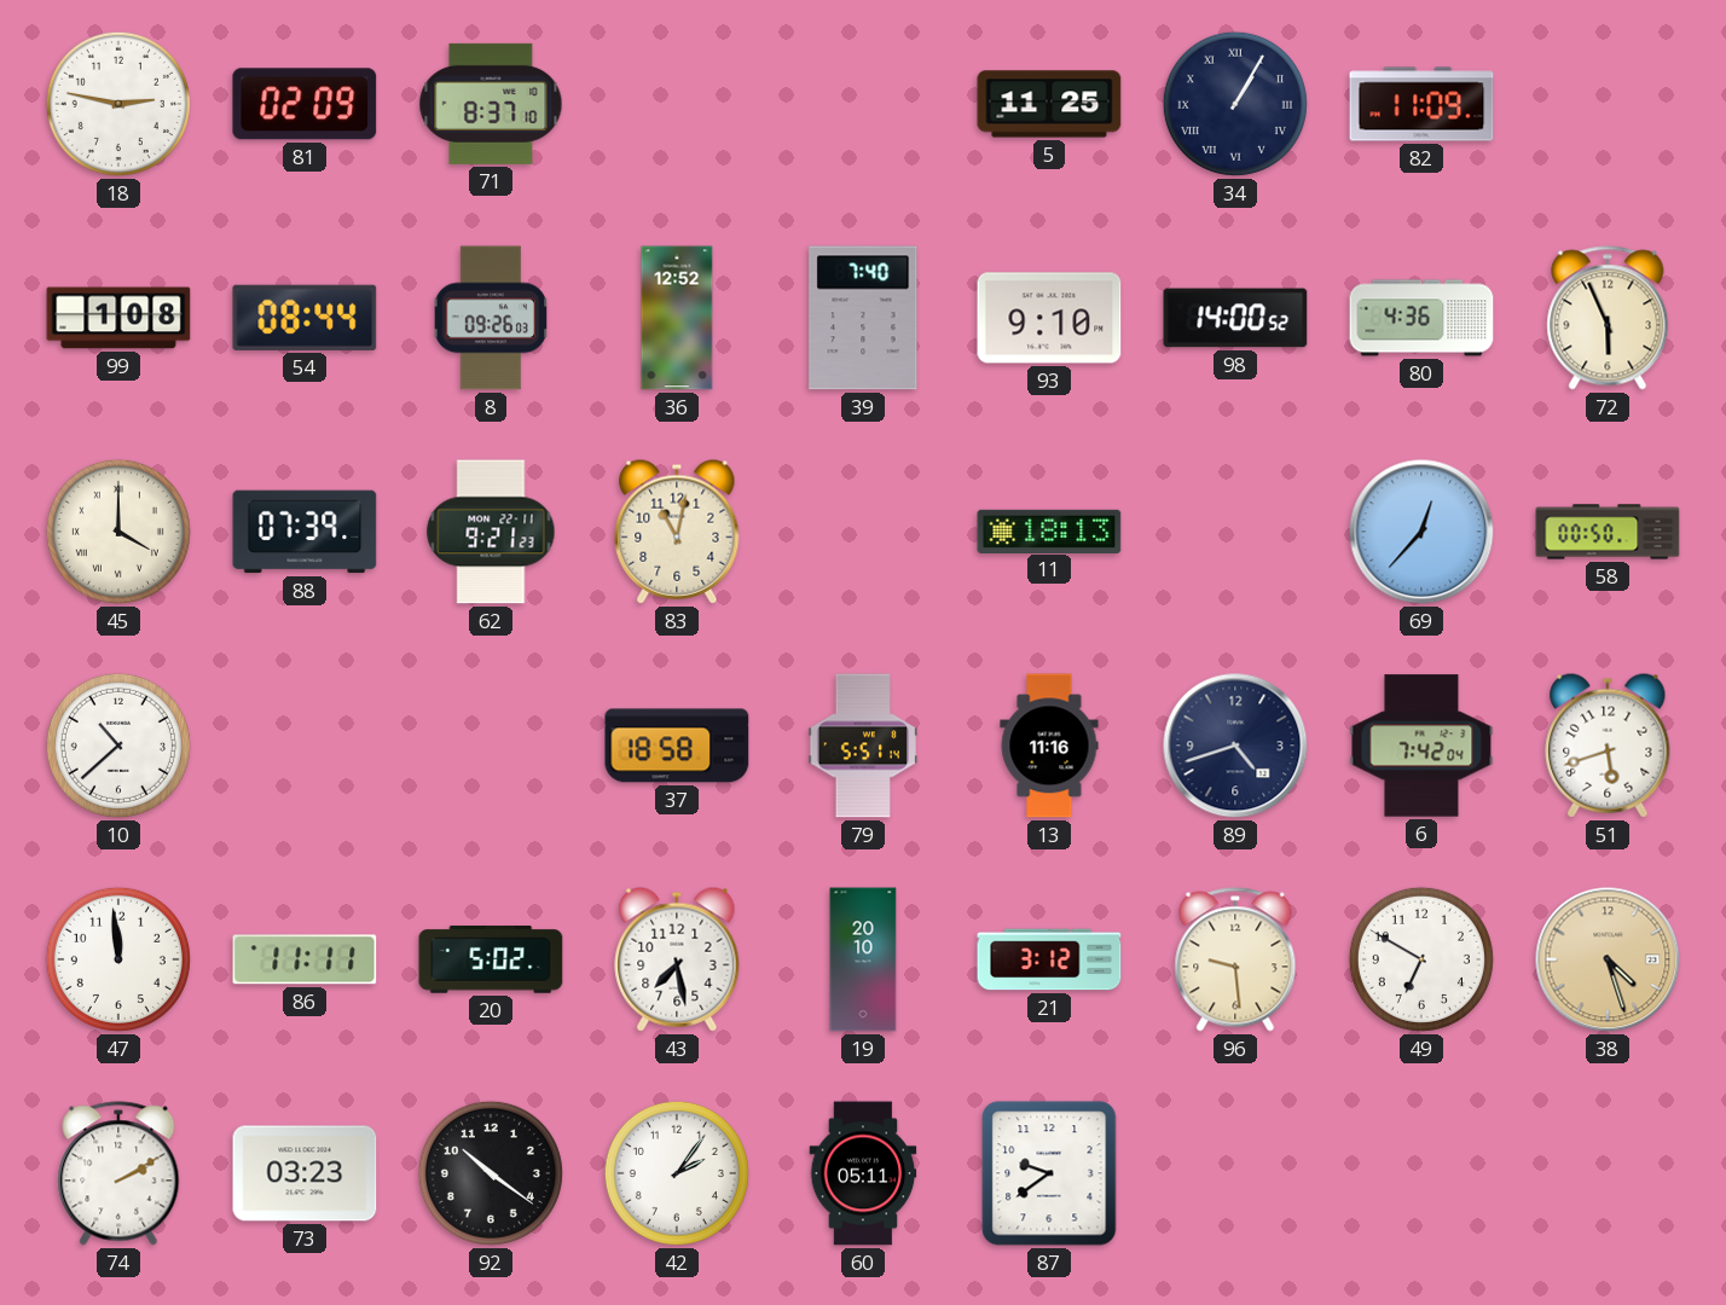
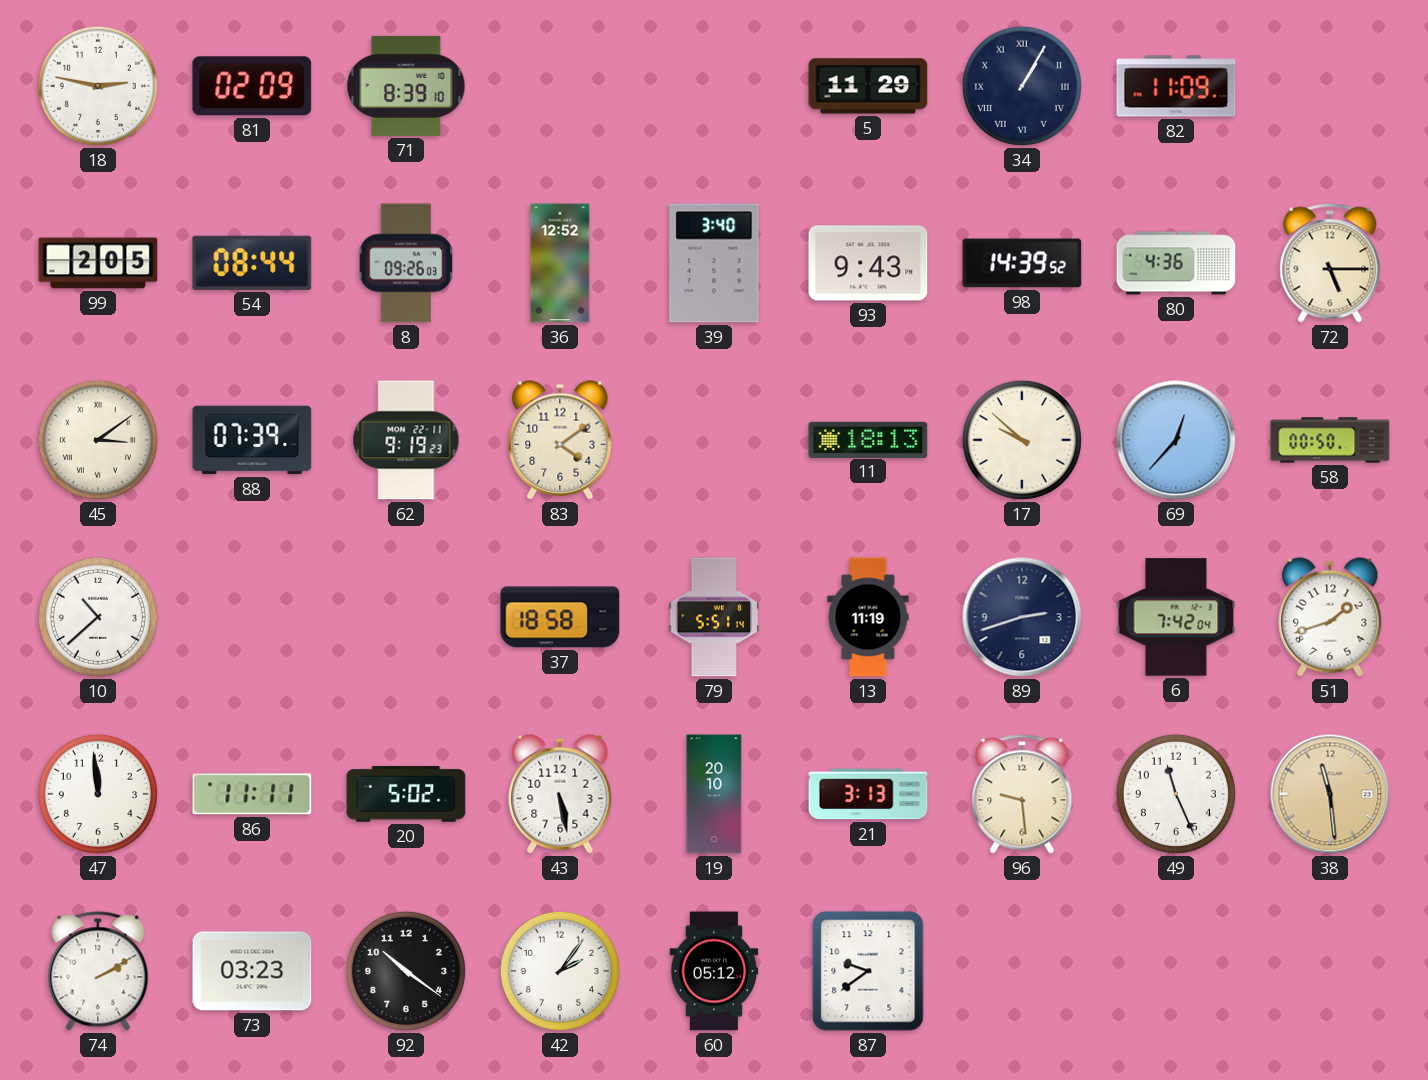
71: 8:37 -> 8:39
5: 11:25 -> 11:29
99: 1:08 -> 2:05
39: 7:40 -> 3:40
93: 9:10 -> 9:43
98: 14:00 -> 14:39
72: 5:56 -> 5:15
45: 4:00 -> 3:09
62: 9:21 -> 9:19
83: 11:02 -> 4:09
17: none -> 9:52
13: 11:16 -> 11:19
89: 4:42 -> 2:42
51: 5:42 -> 1:42
43: 7:28 -> 5:28
21: 3:12 -> 3:13
49: 6:50 -> 11:26
38: 4:27 -> 11:29
60: 05:11 -> 05:12
